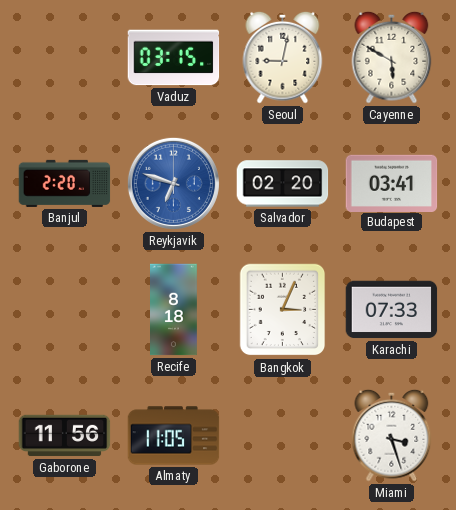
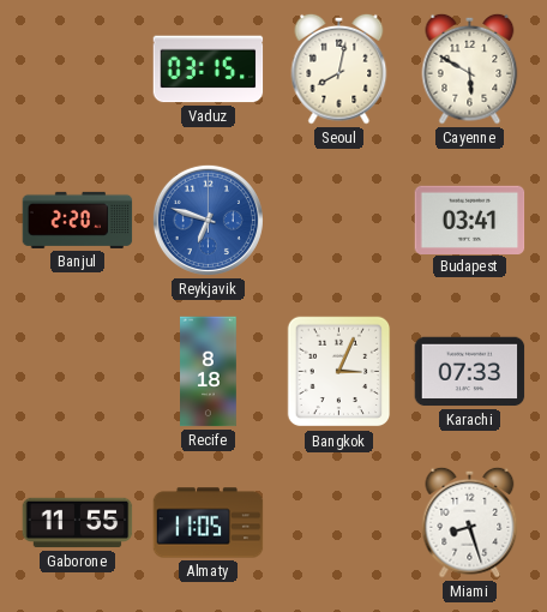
Seoul: 9:02 -> 8:02
Salvador: 02:20 -> none
Gaborone: 11:56 -> 11:55
Miami: 3:27 -> 8:27
